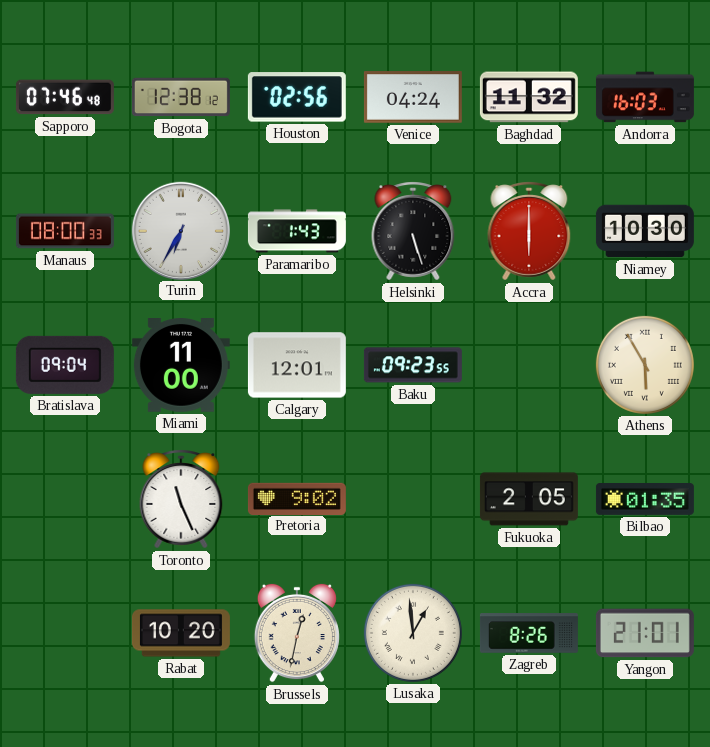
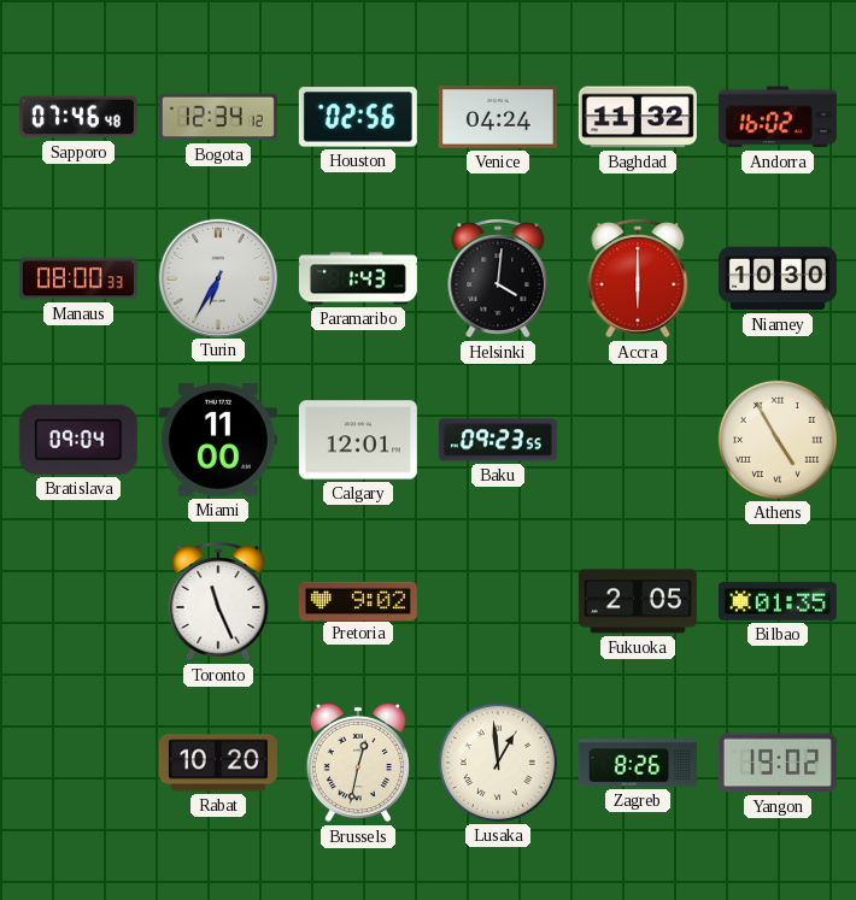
Bogota: 12:38 -> 12:34
Andorra: 16:03 -> 16:02
Helsinki: 5:27 -> 4:01
Athens: 5:55 -> 4:55
Yangon: 21:01 -> 19:02
